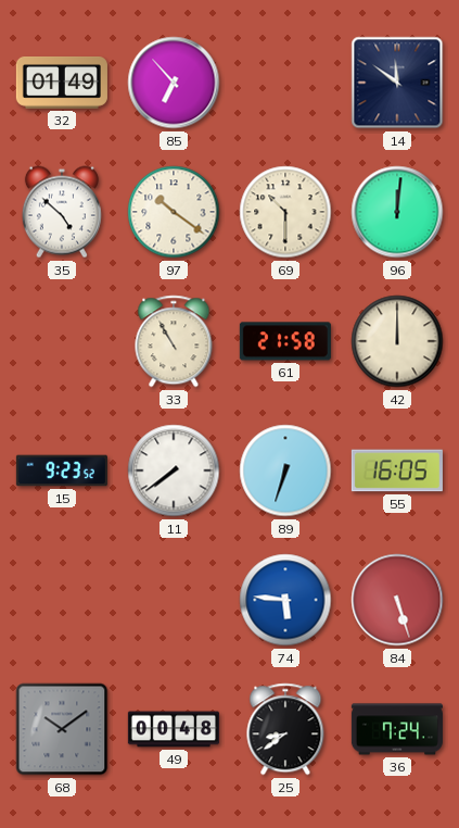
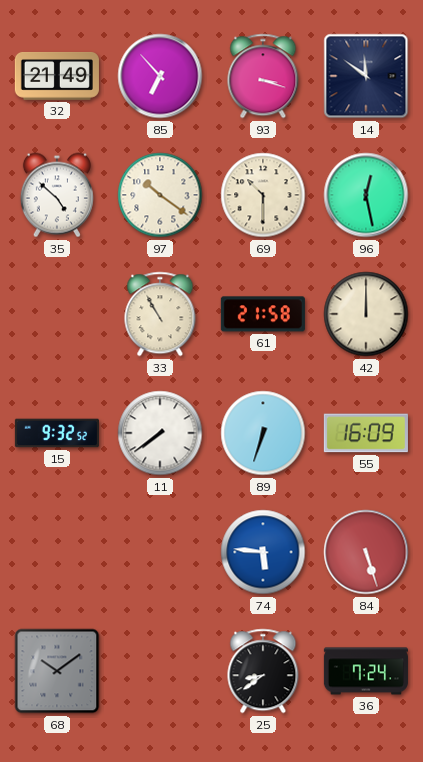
32: 01:49 -> 21:49
93: none -> 3:18
96: 12:01 -> 12:28
15: 9:23 -> 9:32
55: 16:05 -> 16:09
49: 00:48 -> none
